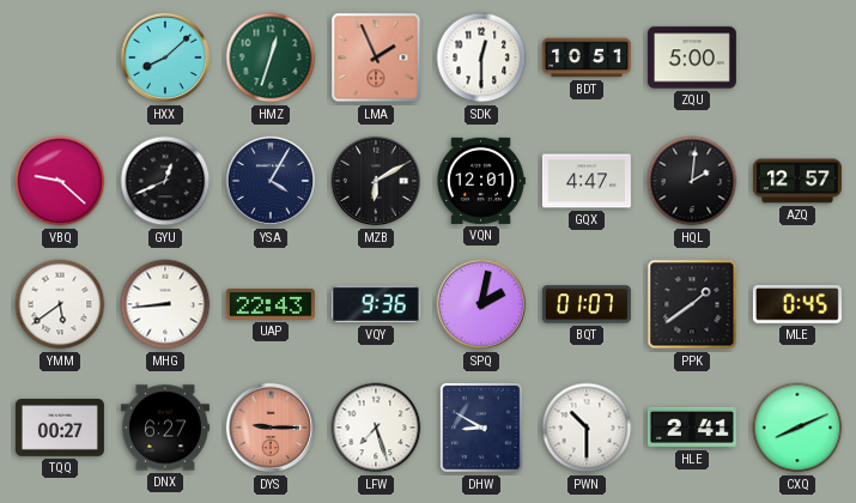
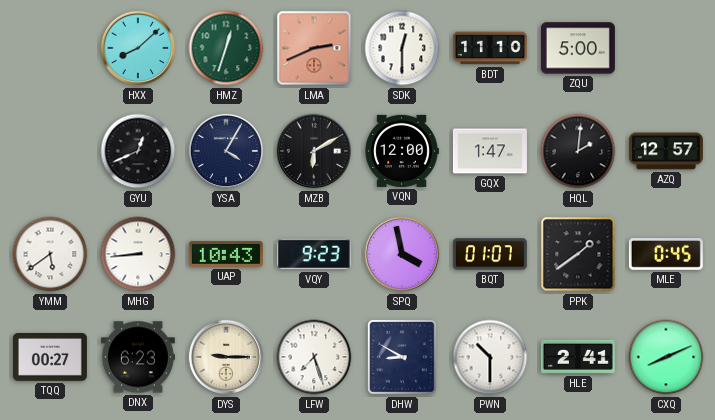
LMA: 1:56 -> 2:41
BDT: 10:51 -> 11:10
VBQ: 9:22 -> none
VQN: 12:01 -> 12:00
GQX: 4:47 -> 1:47
UAP: 22:43 -> 10:43
VQY: 9:36 -> 9:23
SPQ: 2:02 -> 3:58
DNX: 6:27 -> 6:23
DYS dial: salmon -> cream
